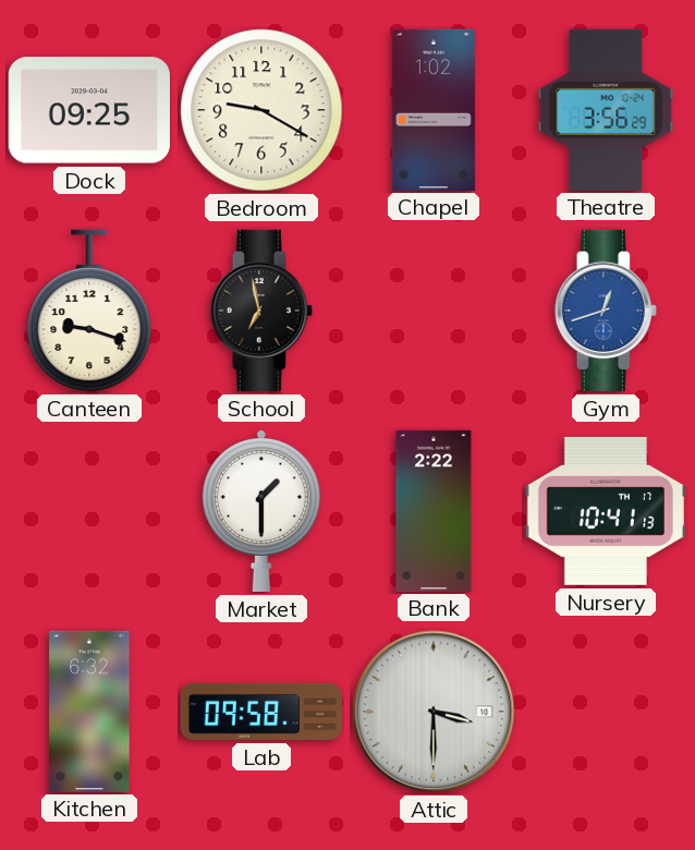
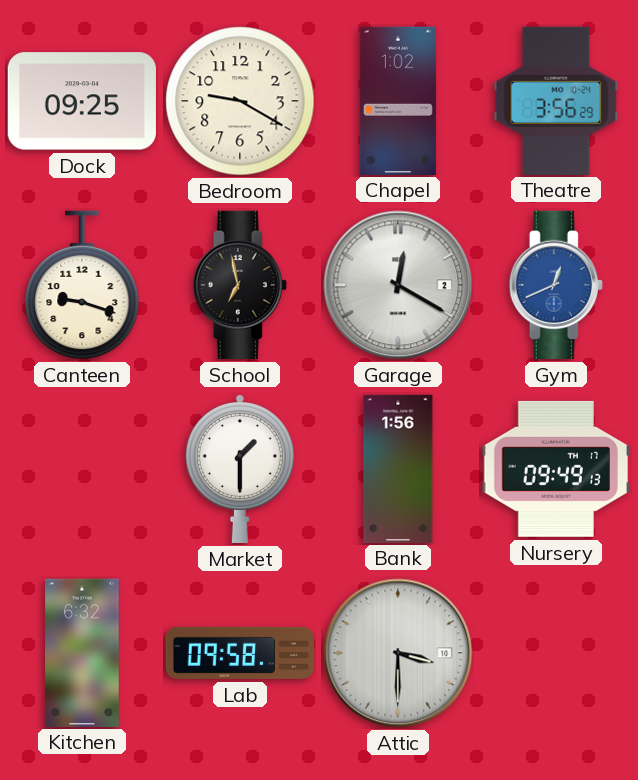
Garage: none -> 12:20
Gym: 12:42 -> 12:41
Bank: 2:22 -> 1:56
Nursery: 10:41 -> 09:49
